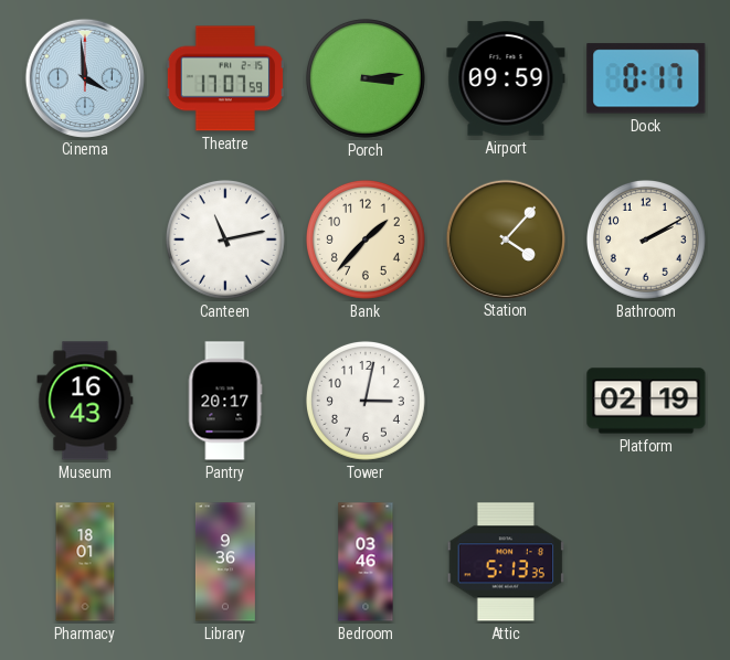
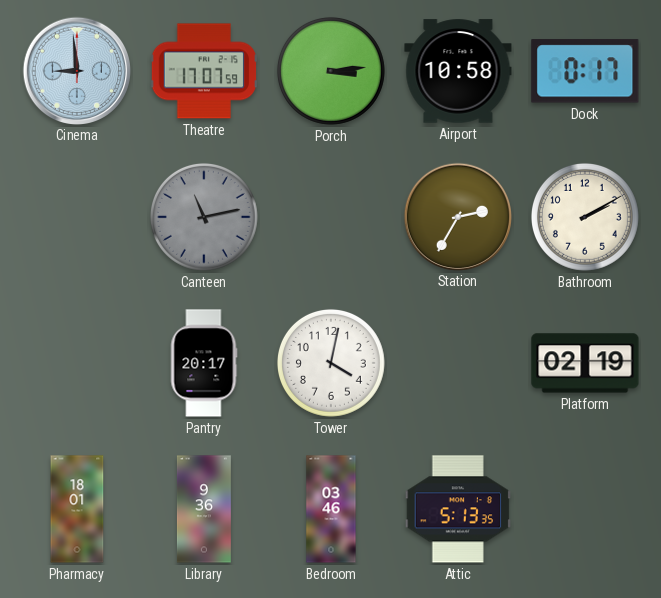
Cinema: 3:59 -> 8:59
Airport: 09:59 -> 10:58
Canteen dial: white -> grey
Bank: 1:37 -> none
Station: 4:07 -> 2:35
Museum: 16:43 -> none
Tower: 3:02 -> 4:02
